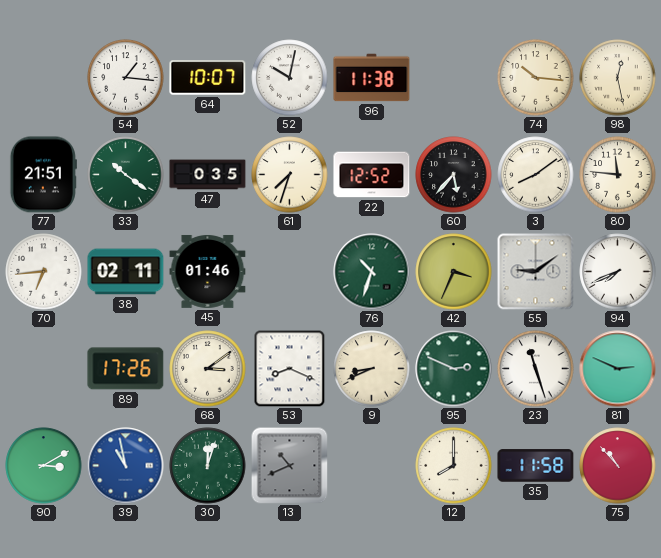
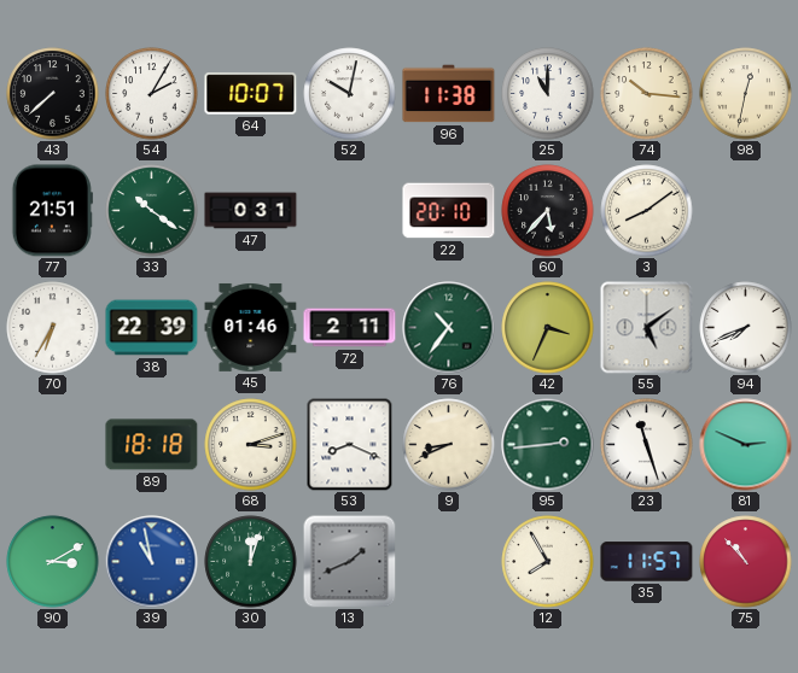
43: none -> 7:38
54: 1:16 -> 2:05
25: none -> 11:00
98: 12:28 -> 12:32
47: 0:35 -> 0:31
61: 7:33 -> none
22: 12:52 -> 20:10
80: 11:46 -> none
70: 6:44 -> 6:35
38: 02:11 -> 22:39
72: none -> 2:11
76: 10:33 -> 10:36
55: 9:09 -> 5:09
89: 17:26 -> 18:18
68: 3:09 -> 3:12
95: 2:49 -> 2:44
13: 10:41 -> 1:41
12: 8:00 -> 7:55
35: 11:58 -> 11:57
